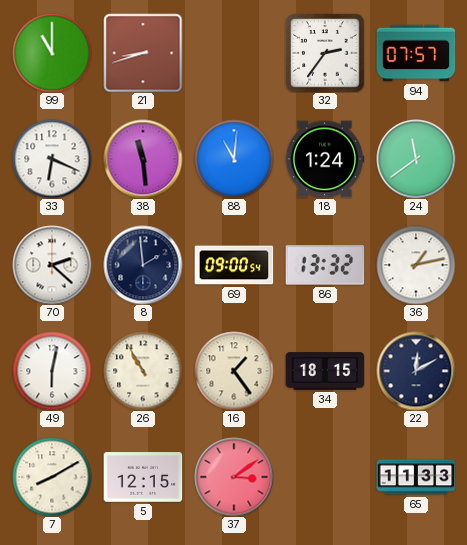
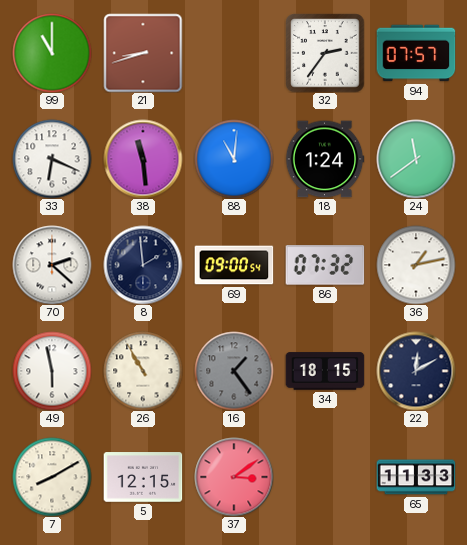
86: 13:32 -> 07:32
49: 6:02 -> 5:58
16 dial: cream -> grey
